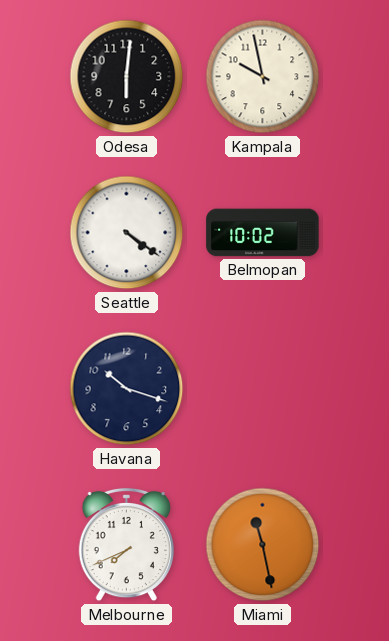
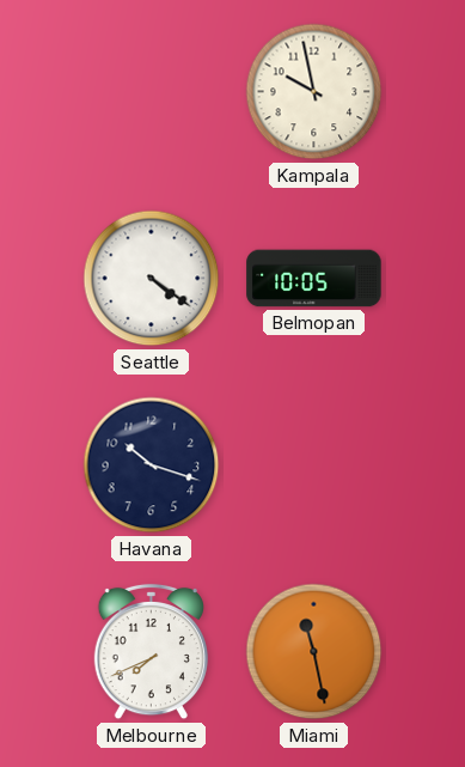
Odesa: 6:01 -> none
Belmopan: 10:02 -> 10:05
